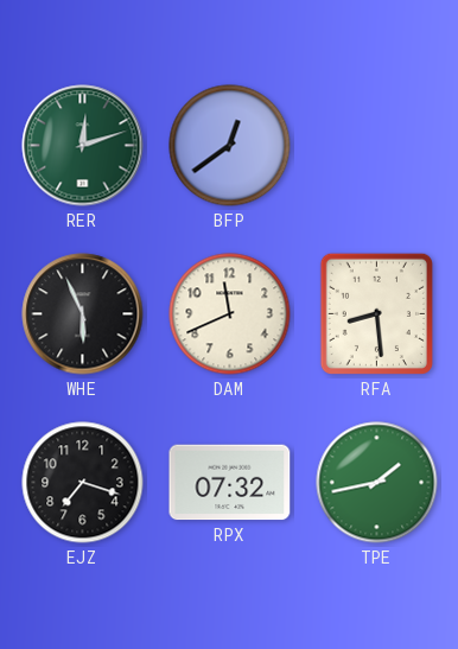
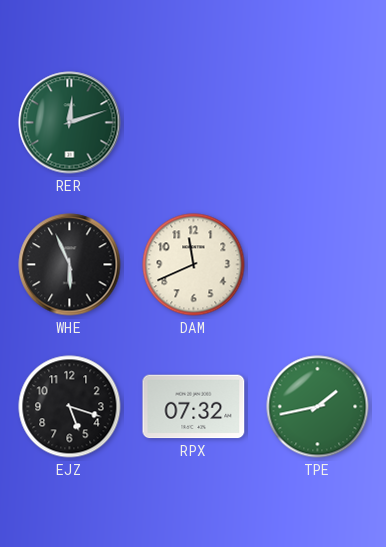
BFP: 12:39 -> none
RFA: 8:29 -> none
EJZ: 7:18 -> 5:18
